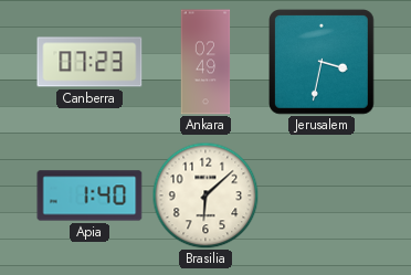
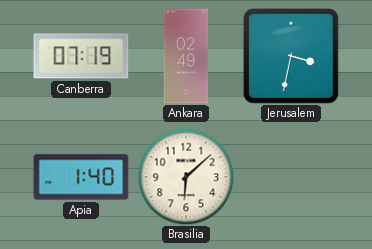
Canberra: 07:23 -> 07:19
